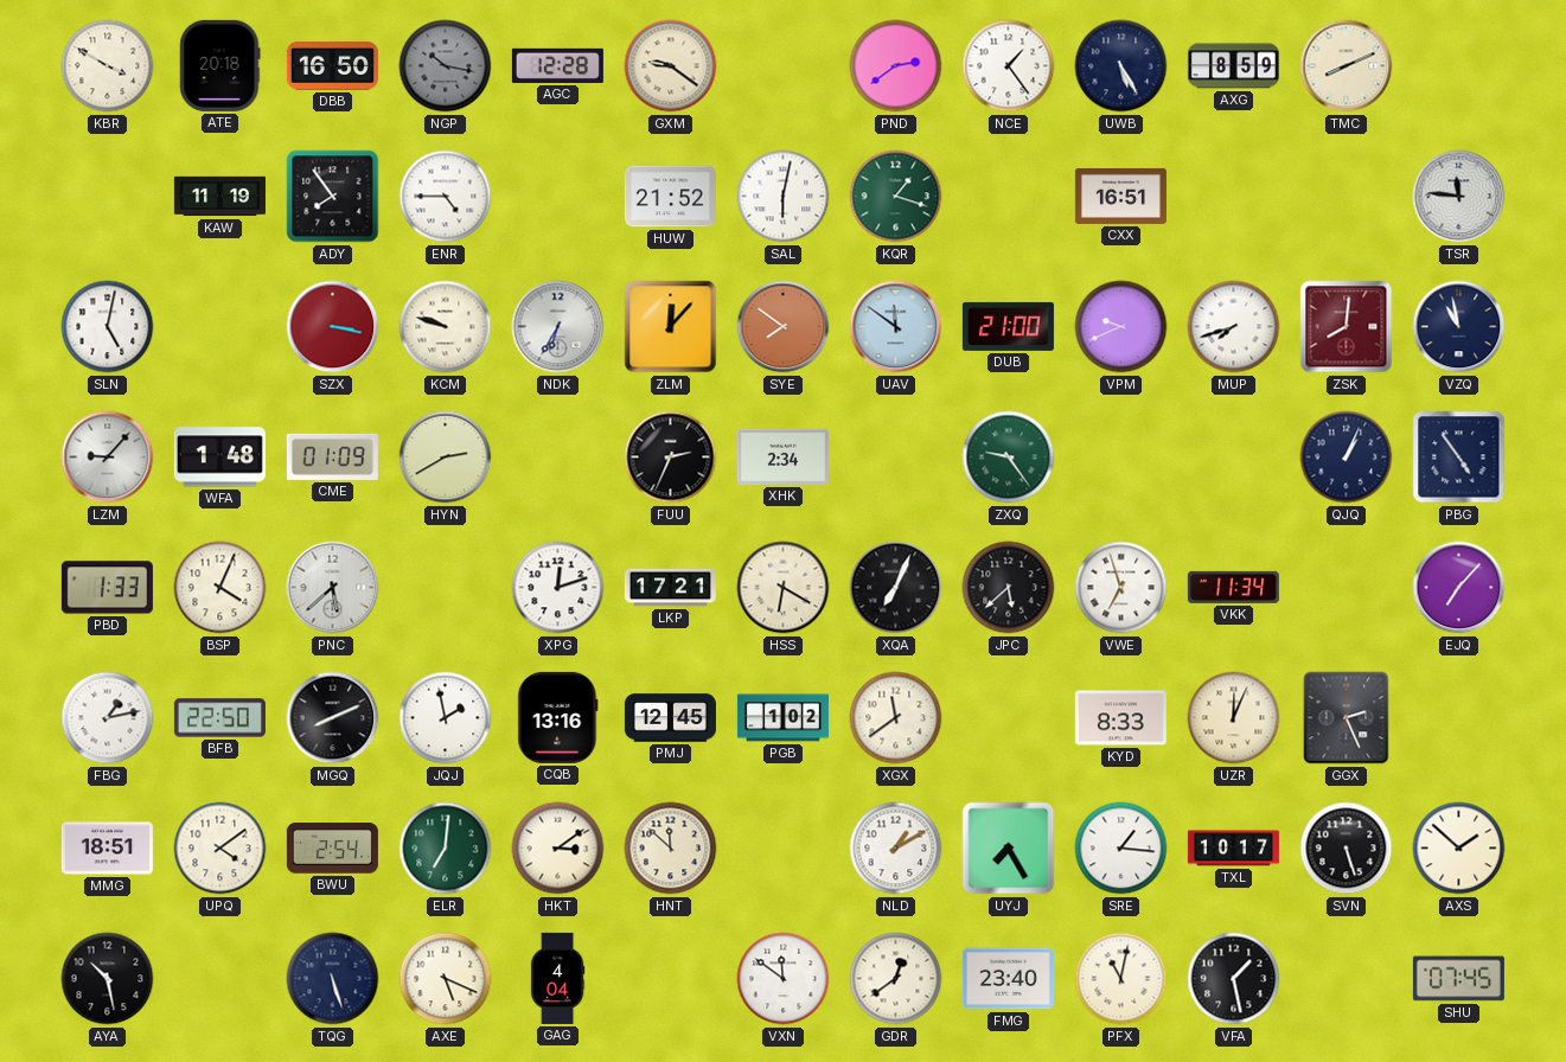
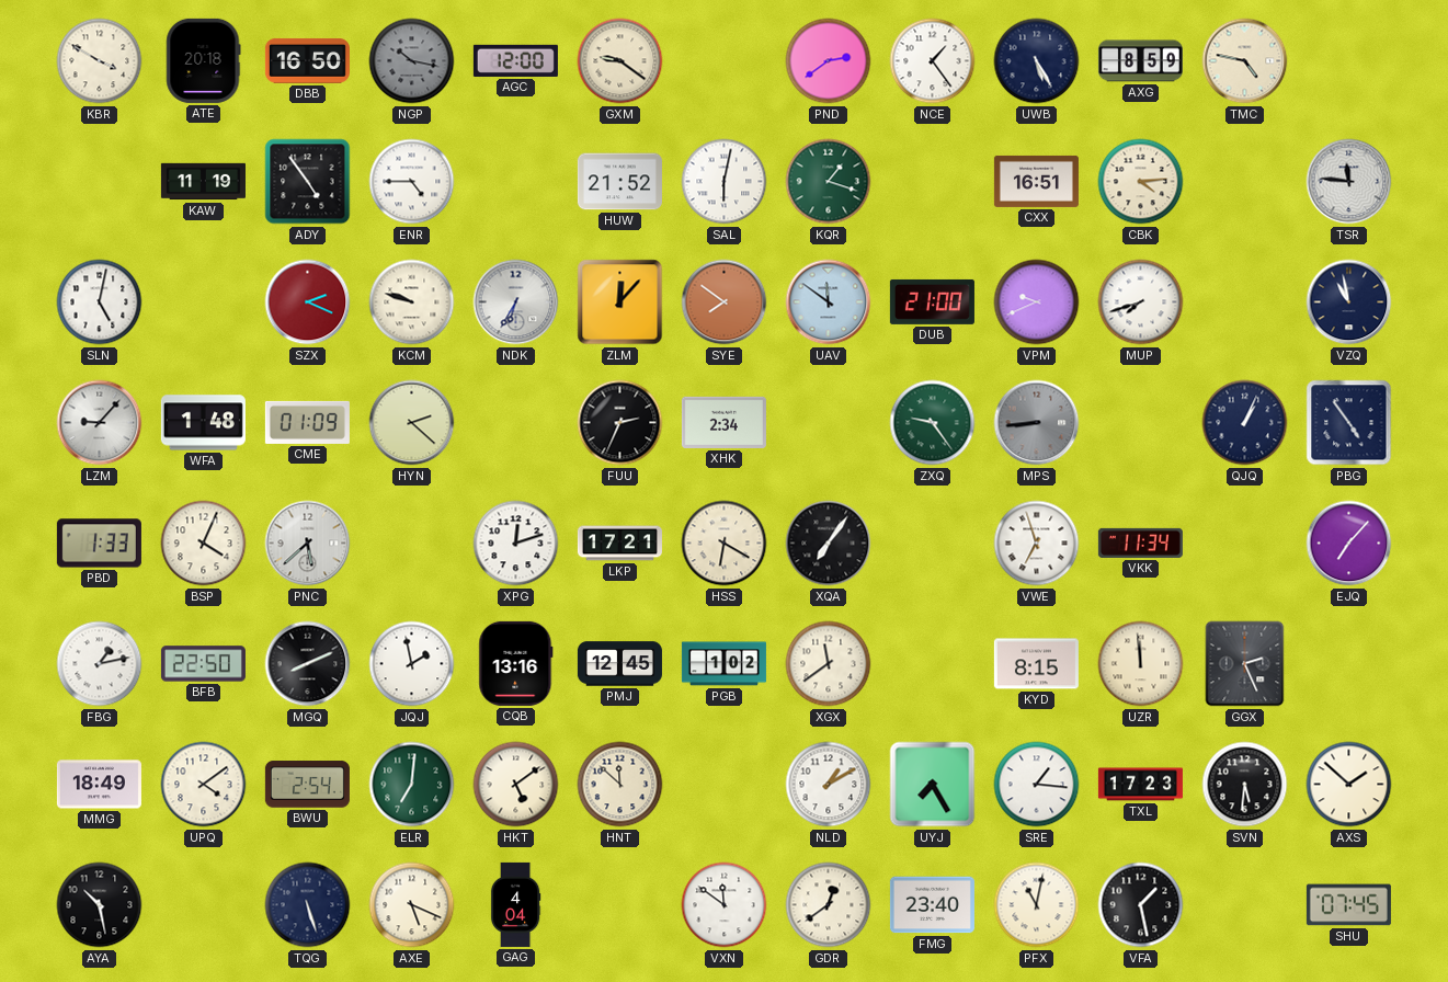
AGC: 12:28 -> 12:00
TMC: 8:11 -> 4:47
ADY: 7:54 -> 4:54
CBK: none -> 4:14
SZX: 3:17 -> 2:19
ZSK: 8:01 -> none
HYN: 2:40 -> 2:22
MPS: none -> 8:44
XQA: 7:04 -> 7:06
JPC: 5:38 -> none
KYD: 8:33 -> 8:15
UZR: 12:04 -> 11:59
MMG: 18:51 -> 18:49
HKT: 3:09 -> 5:09
TXL: 10:17 -> 17:23
SVN: 5:27 -> 5:31
